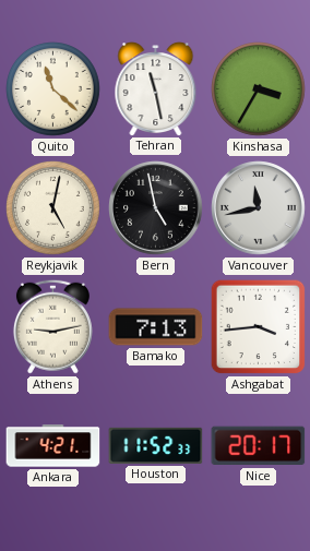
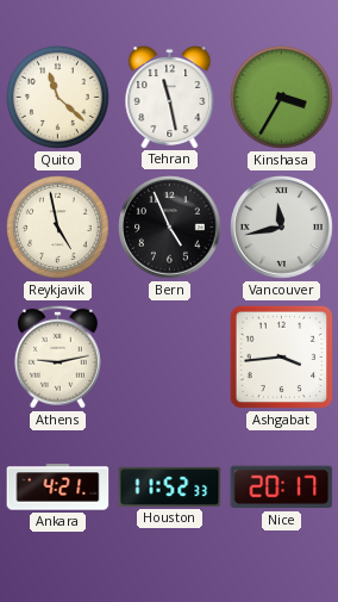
Reykjavik: 5:02 -> 4:58
Bern: 4:58 -> 4:56
Bamako: 7:13 -> none
